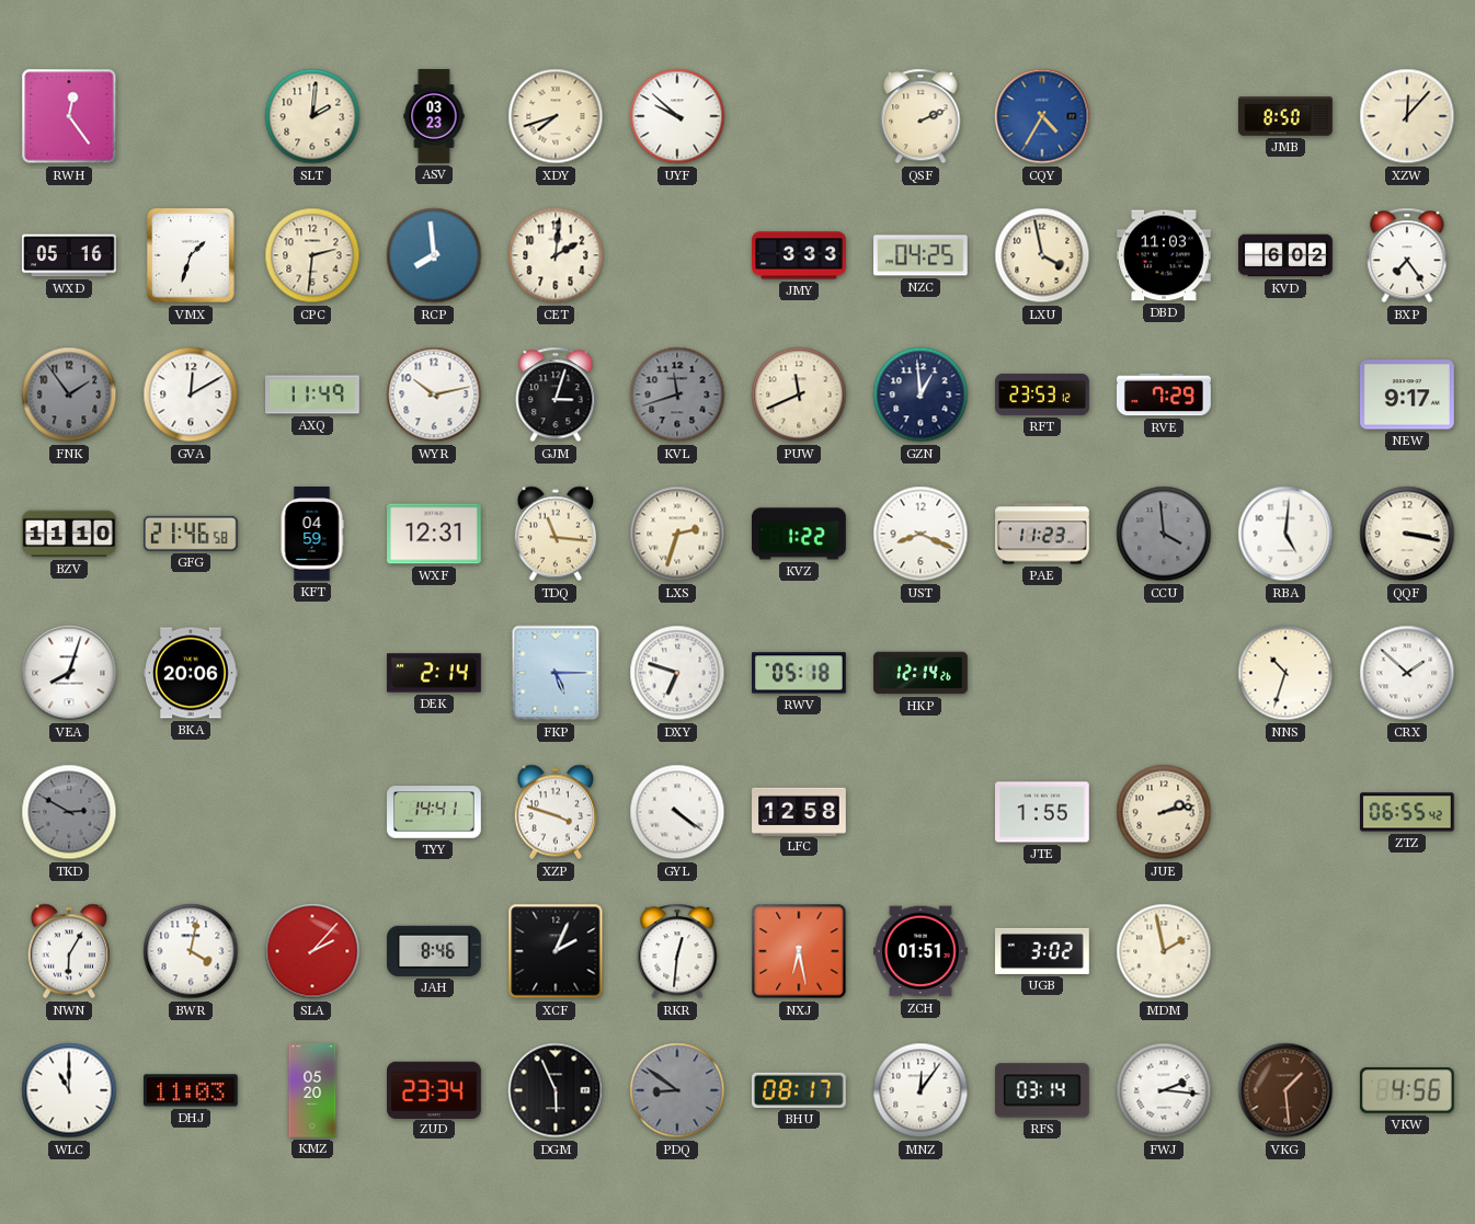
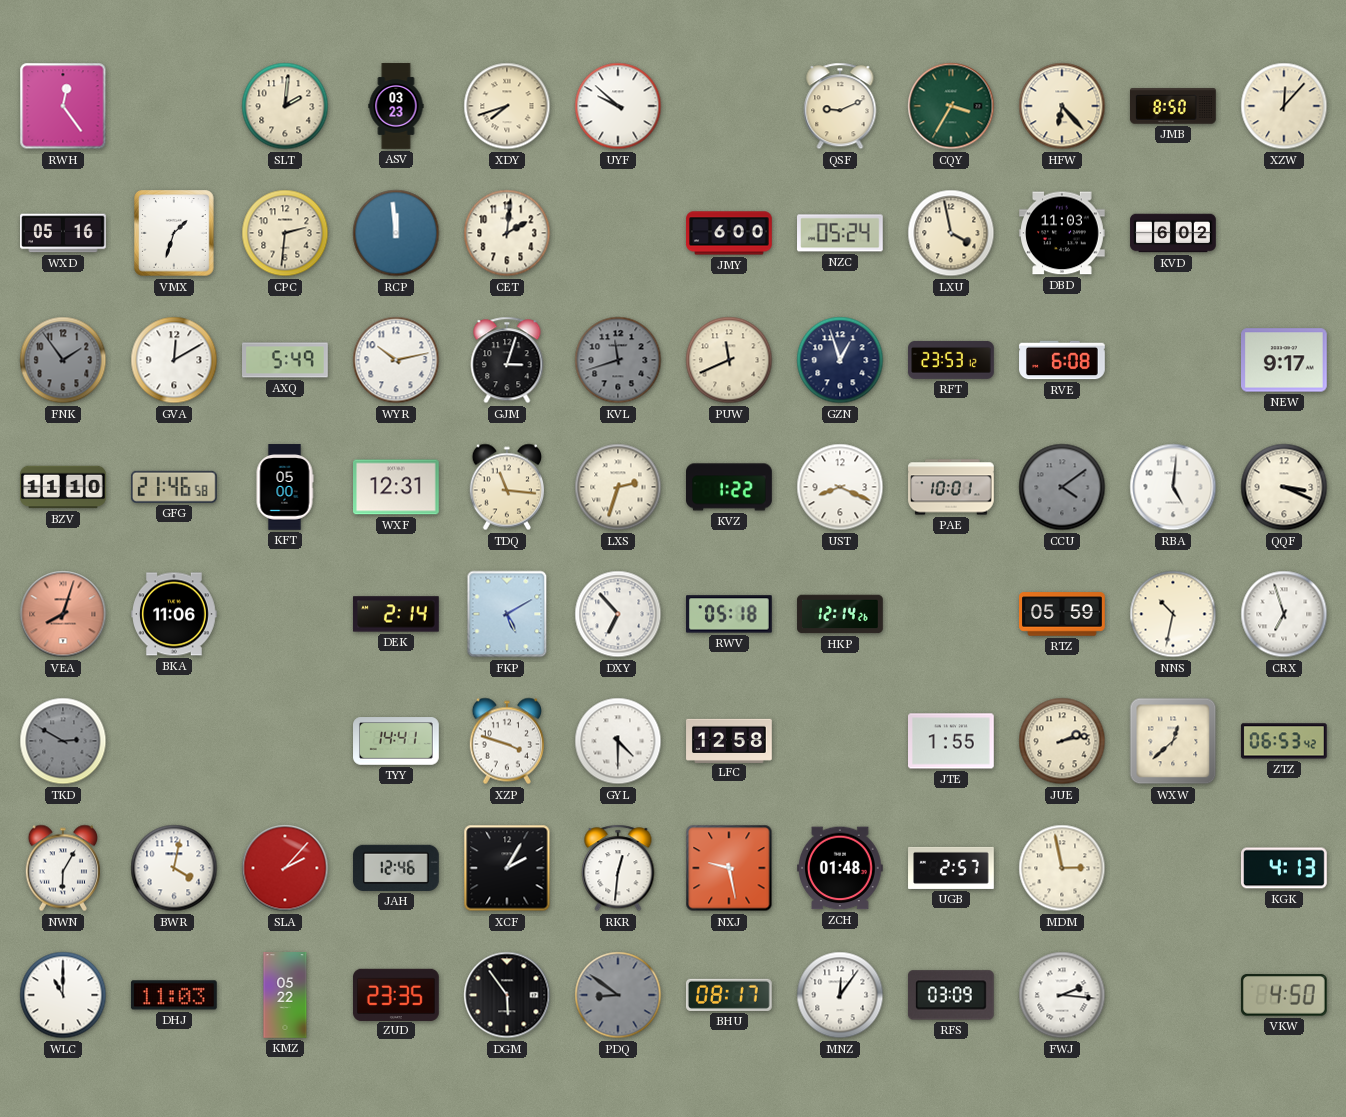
QSF: 2:11 -> 9:11
CQY: 4:35 -> 3:35
CQY dial: blue -> green
HFW: none -> 6:23
RCP: 7:59 -> 11:59
JMY: 3:33 -> 6:00
NZC: 04:25 -> 05:24
BXP: 7:24 -> none
AXQ: 11:49 -> 5:49
GZN: 12:59 -> 12:57
RVE: 7:29 -> 6:08
KFT: 04:59 -> 05:00
PAE: 11:23 -> 10:01
CCU: 3:59 -> 4:09
QQF: 3:17 -> 3:19
VEA dial: white -> salmon
BKA: 20:06 -> 11:06
FKP: 5:15 -> 5:10
DXY: 6:48 -> 6:53
RTZ: none -> 05:59
NNS: 10:33 -> 10:32
CRX: 1:52 -> 6:57
GYL: 4:21 -> 4:30
WXW: none -> 12:38
ZTZ: 06:55 -> 06:53
JAH: 8:46 -> 12:46
XCF: 2:04 -> 2:05
NXJ: 6:28 -> 9:28
ZCH: 01:51 -> 01:48
UGB: 3:02 -> 2:57
MDM: 1:58 -> 2:58
KGK: none -> 4:13
KMZ: 05:20 -> 05:22
ZUD: 23:34 -> 23:35
DGM: 5:56 -> 5:54
RFS: 03:14 -> 03:09
VKG: 1:29 -> none
VKW: 4:56 -> 4:50
